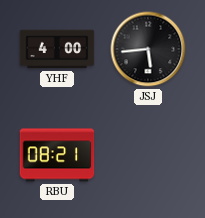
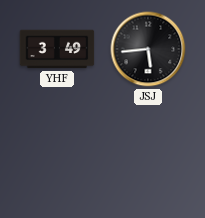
YHF: 4:00 -> 3:49
RBU: 08:21 -> none
